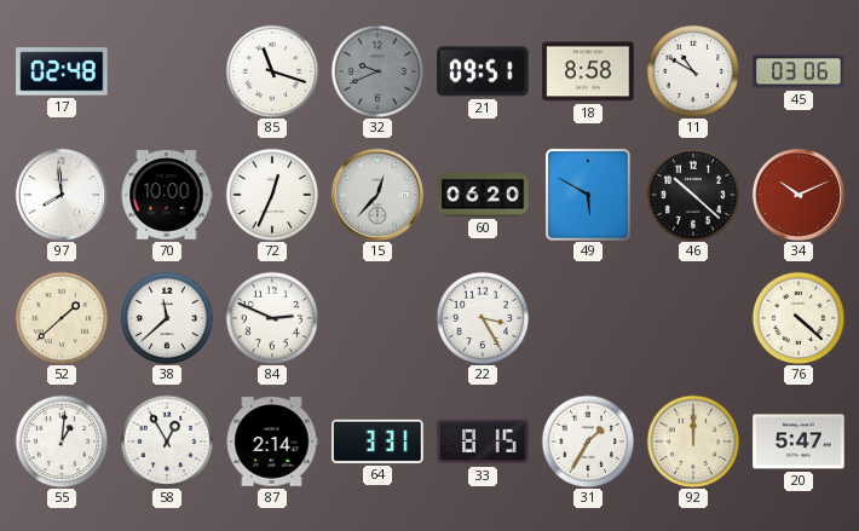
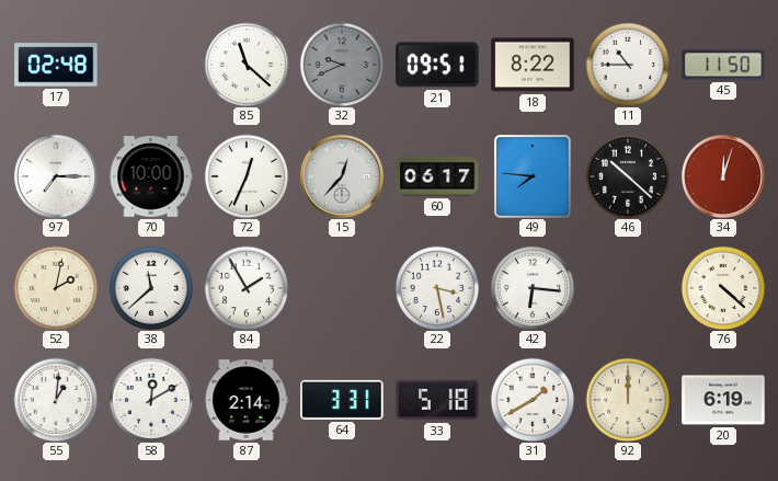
85: 11:18 -> 11:22
18: 8:58 -> 8:22
11: 10:50 -> 10:45
45: 03:06 -> 11:50
97: 7:59 -> 7:15
60: 06:20 -> 06:17
49: 5:50 -> 7:46
34: 10:11 -> 12:03
52: 1:38 -> 2:02
84: 2:49 -> 1:55
22: 3:25 -> 3:28
42: none -> 6:16
58: 12:55 -> 12:10
33: 8:15 -> 5:18
31: 1:35 -> 1:40
20: 5:47 -> 6:19
